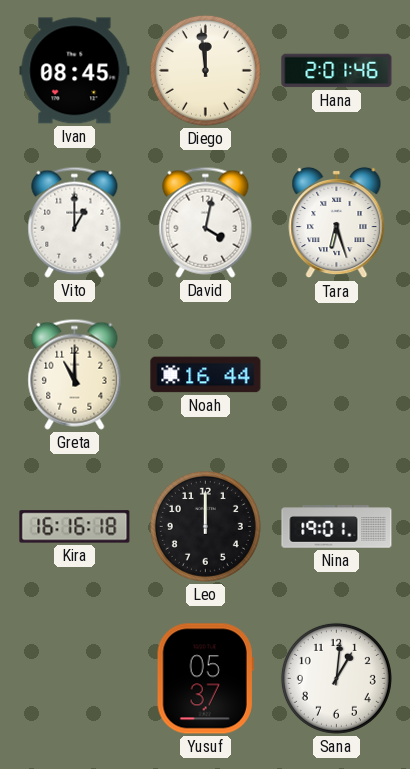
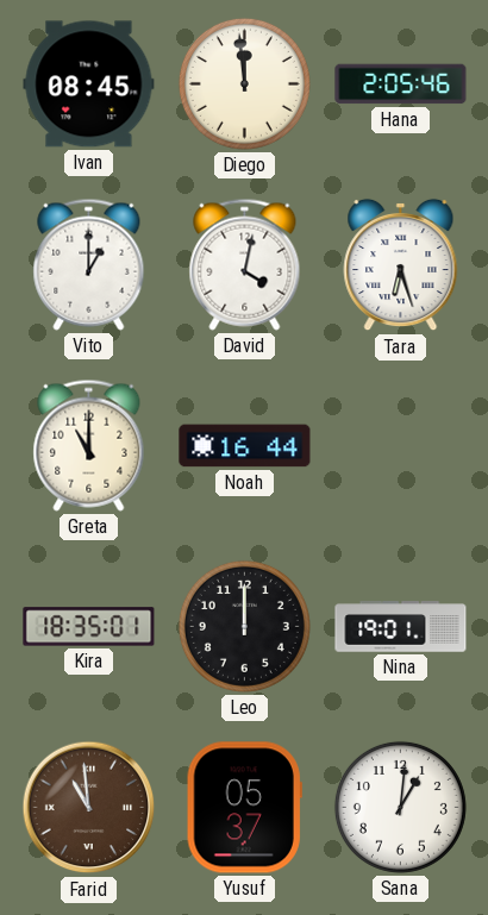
Hana: 2:01 -> 2:05
Kira: 16:16 -> 18:35
Farid: none -> 10:59
